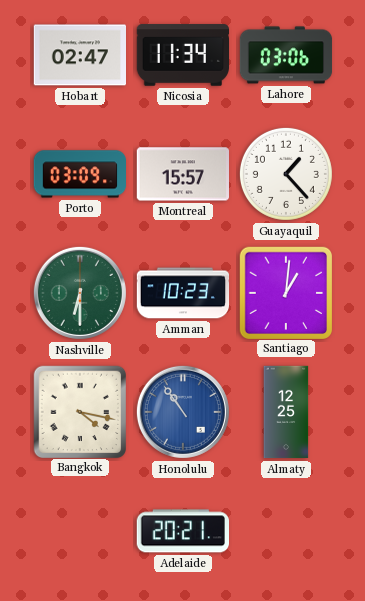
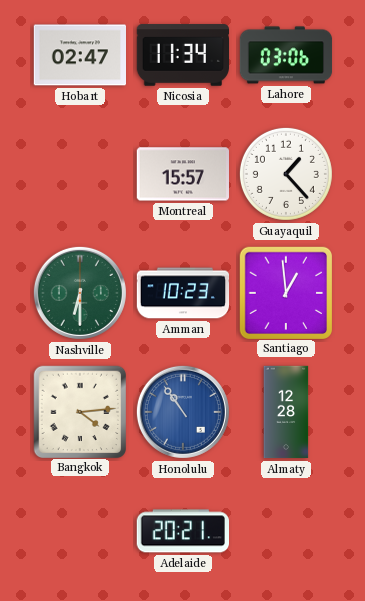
Porto: 03:09 -> none
Santiago: 1:01 -> 12:59
Bangkok: 4:17 -> 4:14
Almaty: 12:25 -> 12:28
